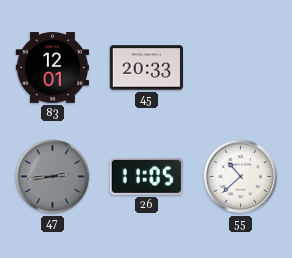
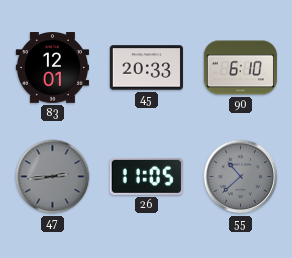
90: none -> 6:10
55 dial: white -> grey
